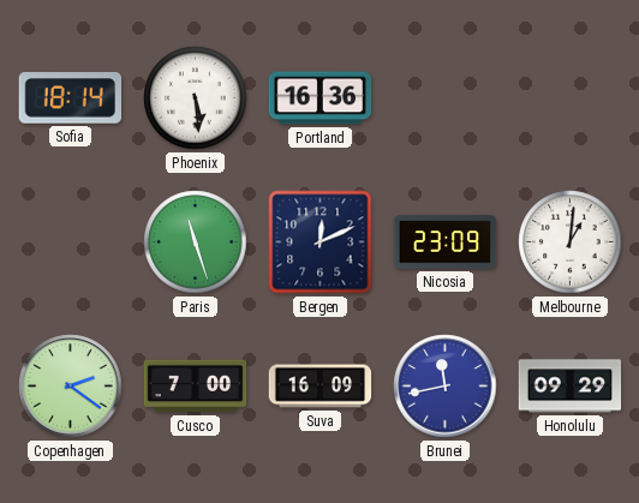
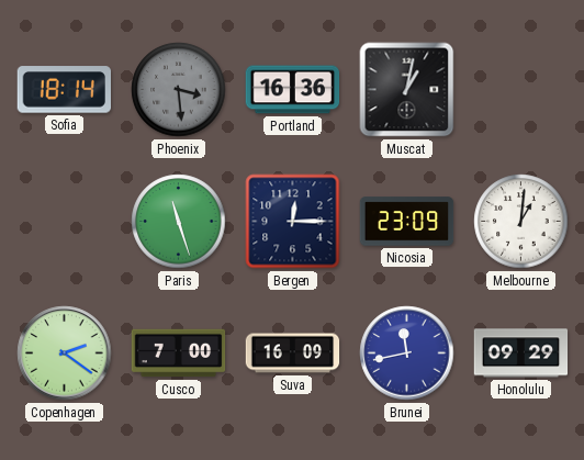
Phoenix: 5:29 -> 3:29
Phoenix dial: white -> grey
Muscat: none -> 1:02
Bergen: 12:11 -> 12:15
